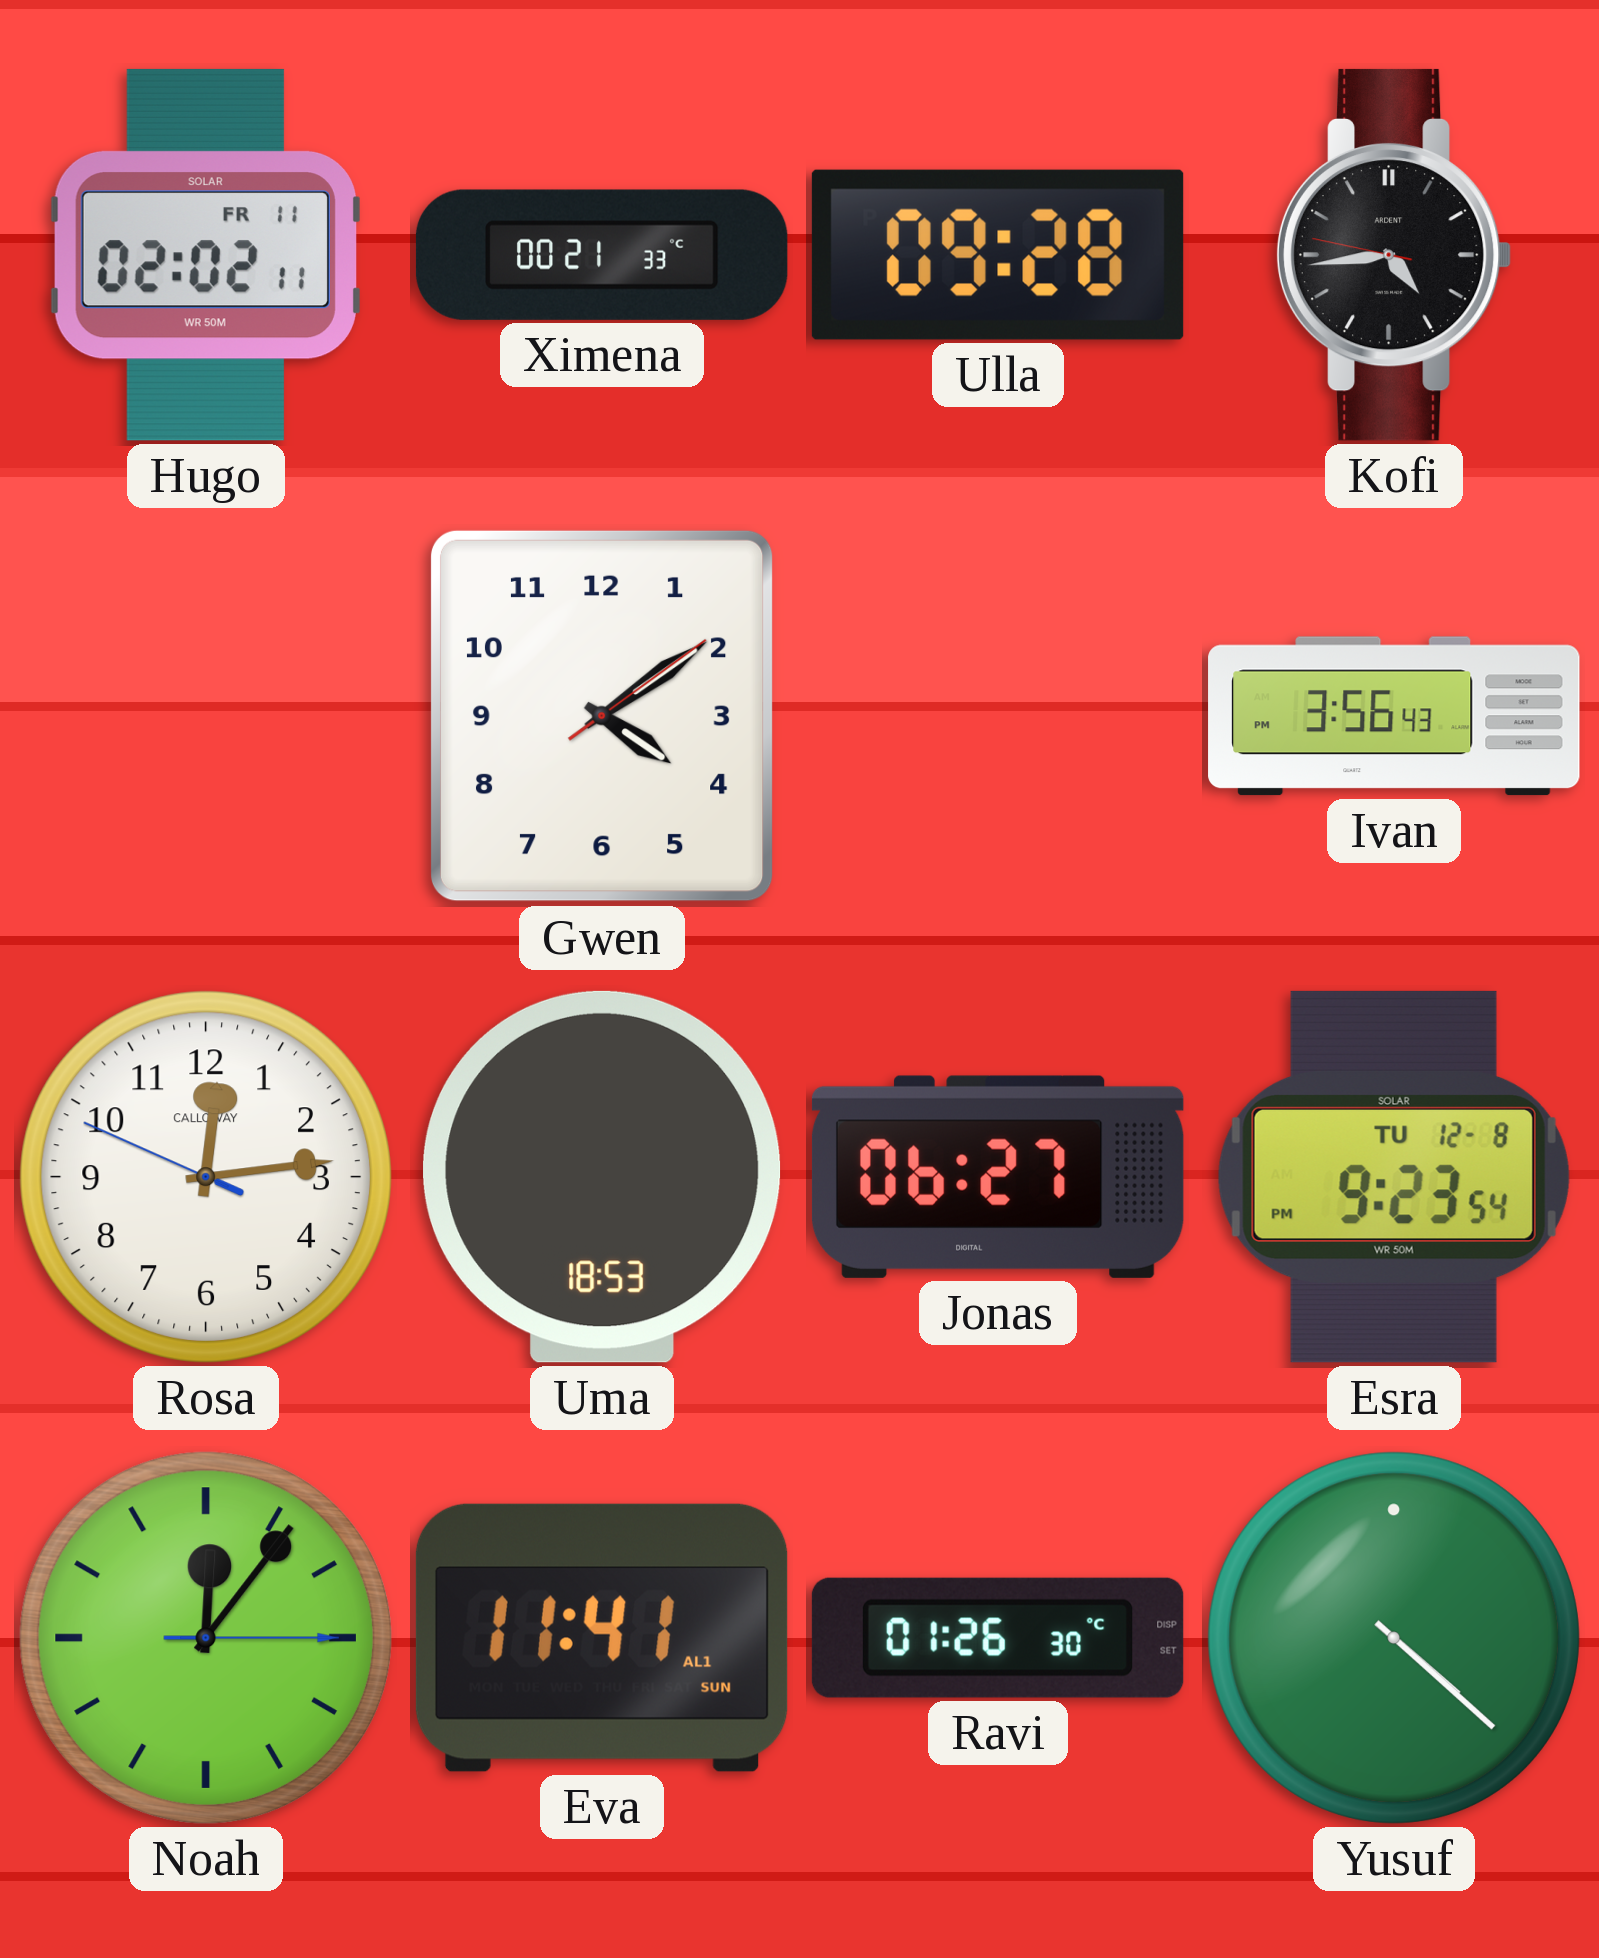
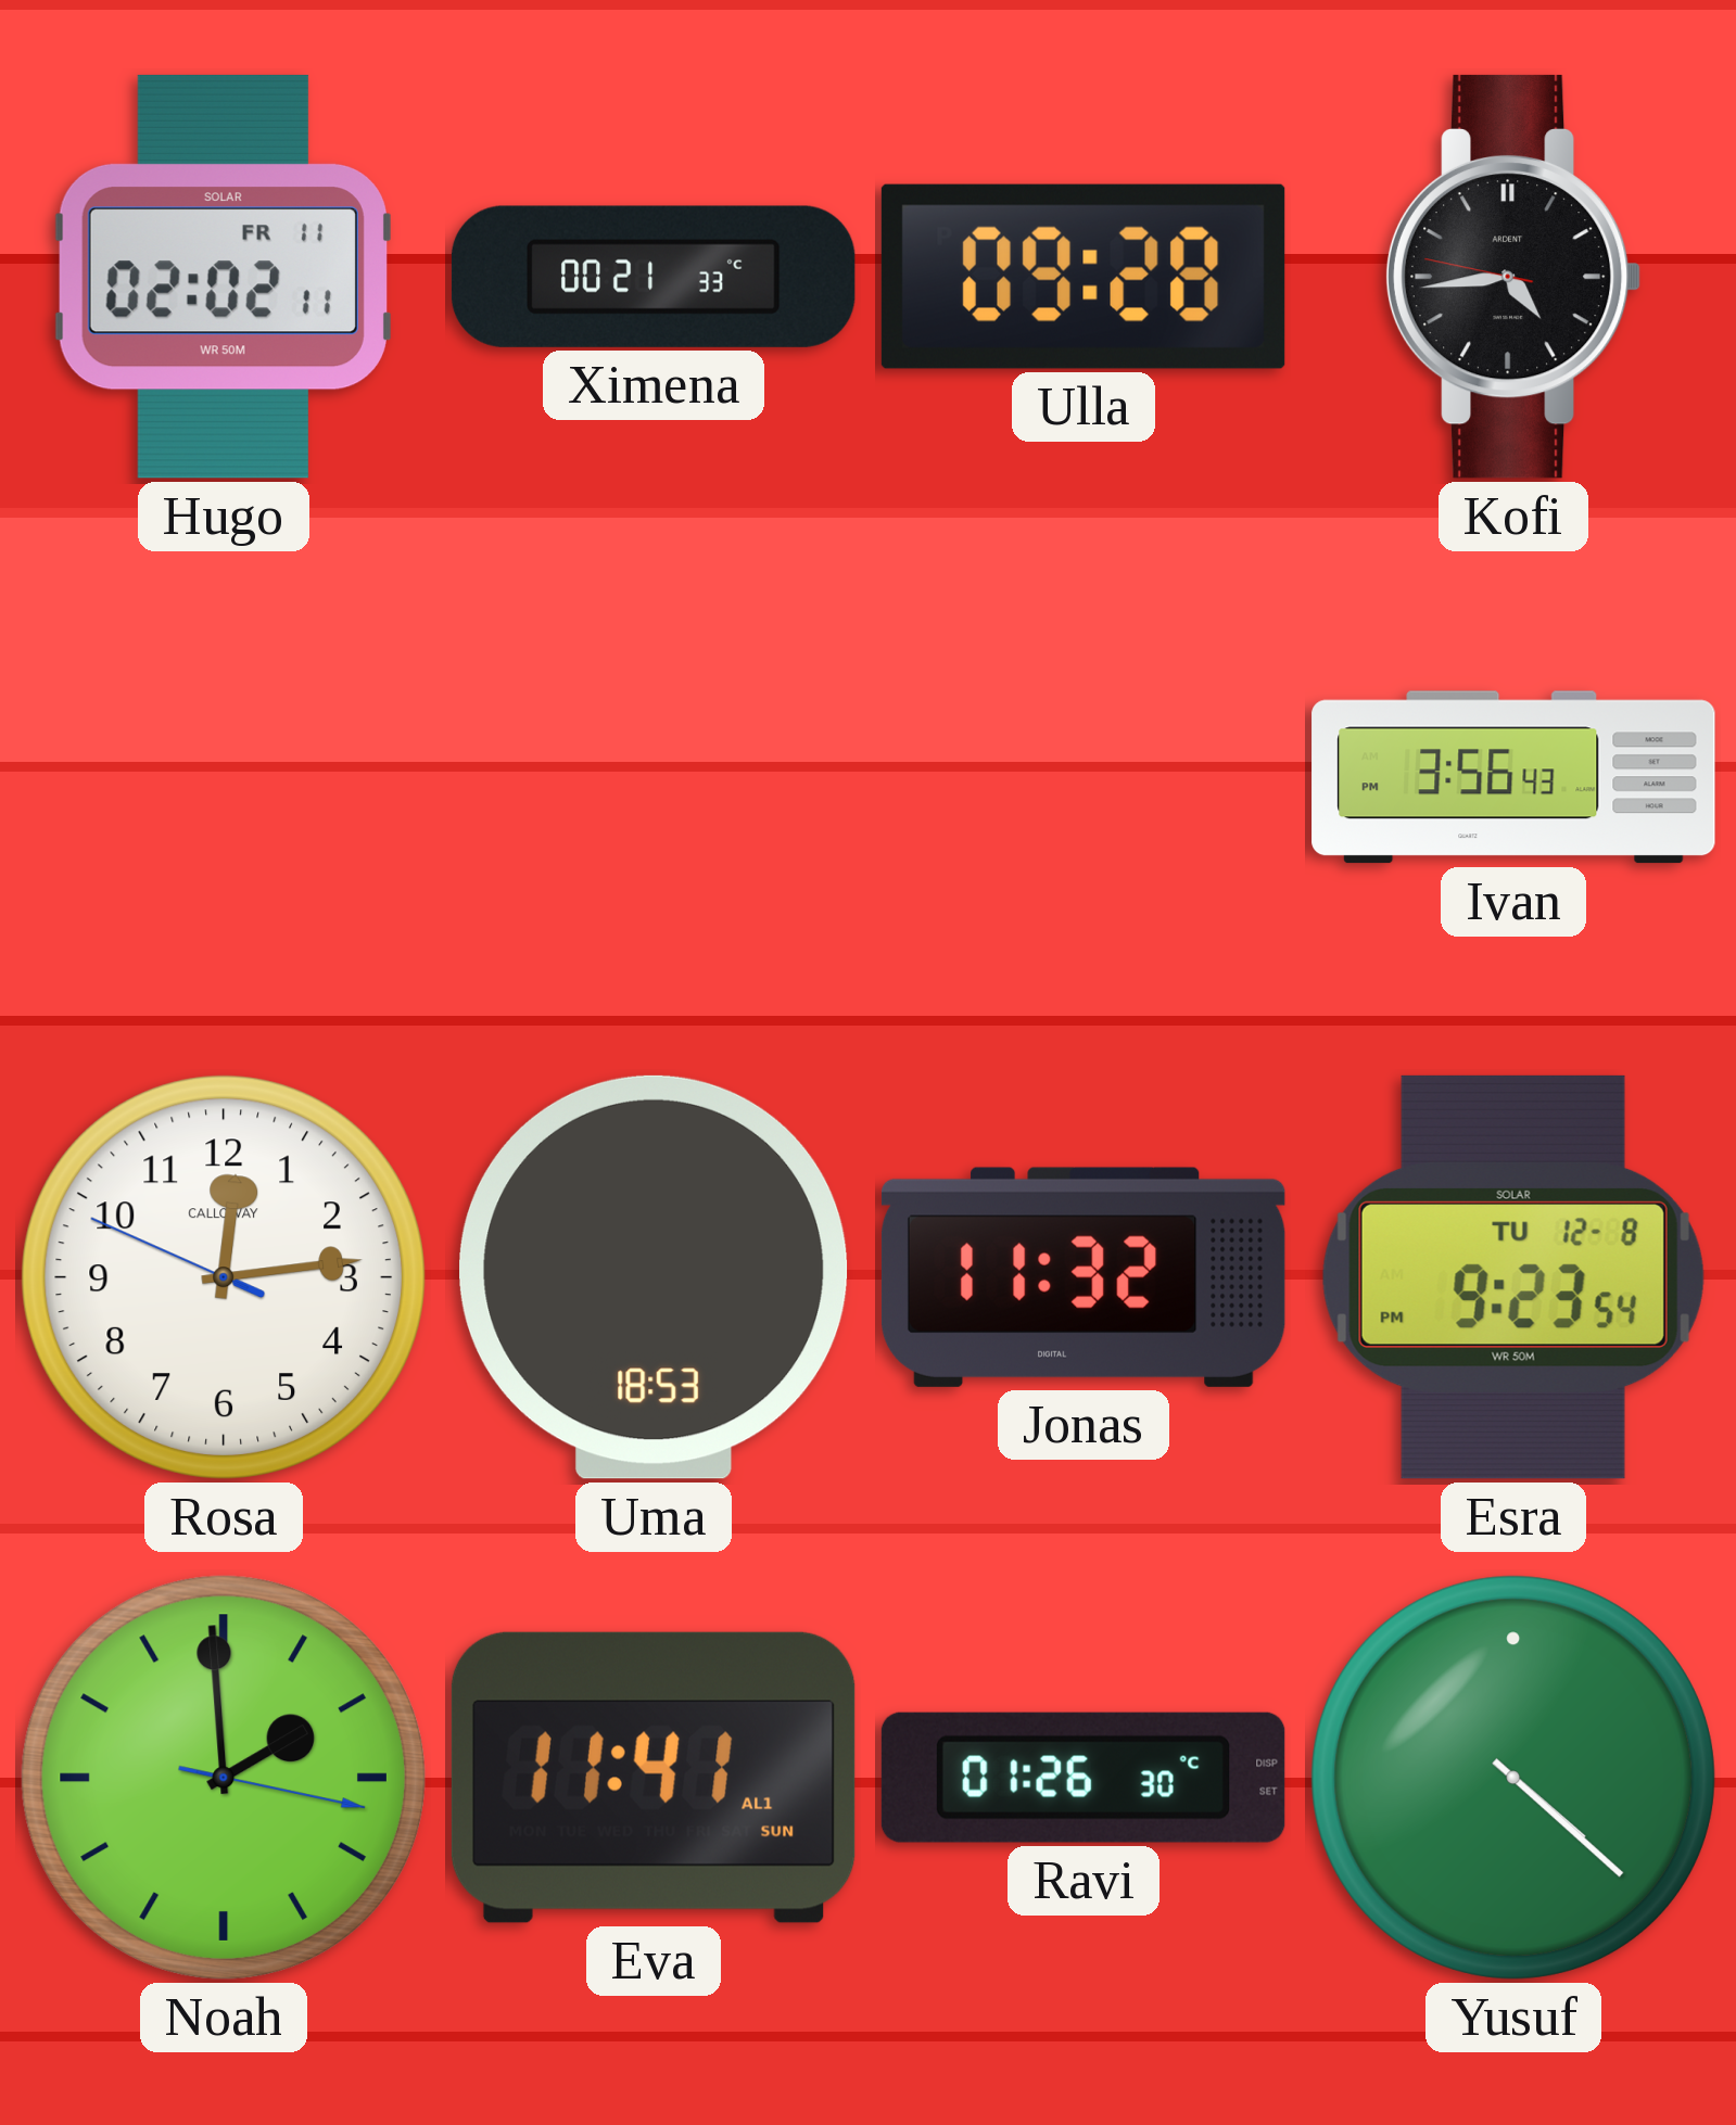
Gwen: 4:09 -> none
Jonas: 06:27 -> 11:32
Noah: 12:06 -> 1:59
